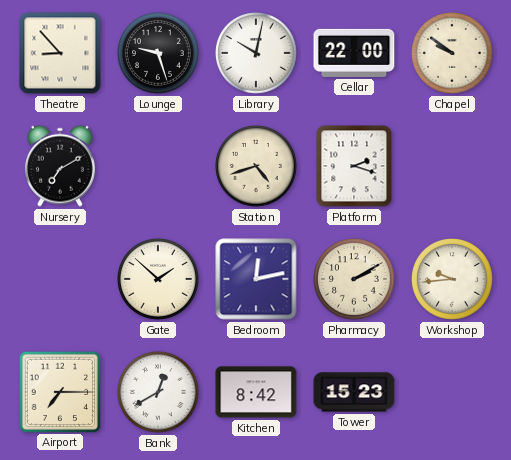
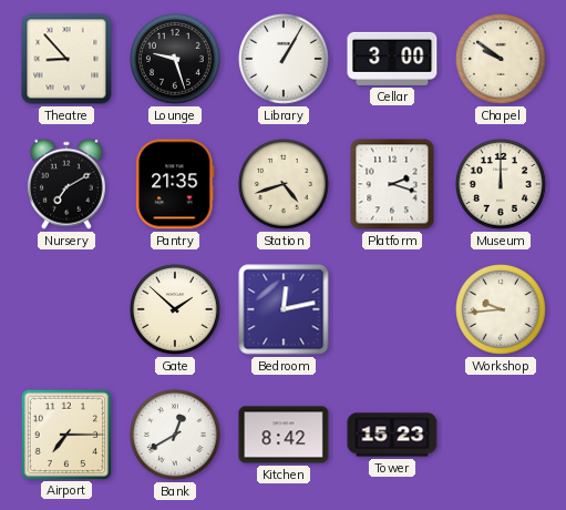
Library: 10:02 -> 1:05
Cellar: 22:00 -> 3:00
Pantry: none -> 21:35
Museum: none -> 12:00
Pharmacy: 2:10 -> none
